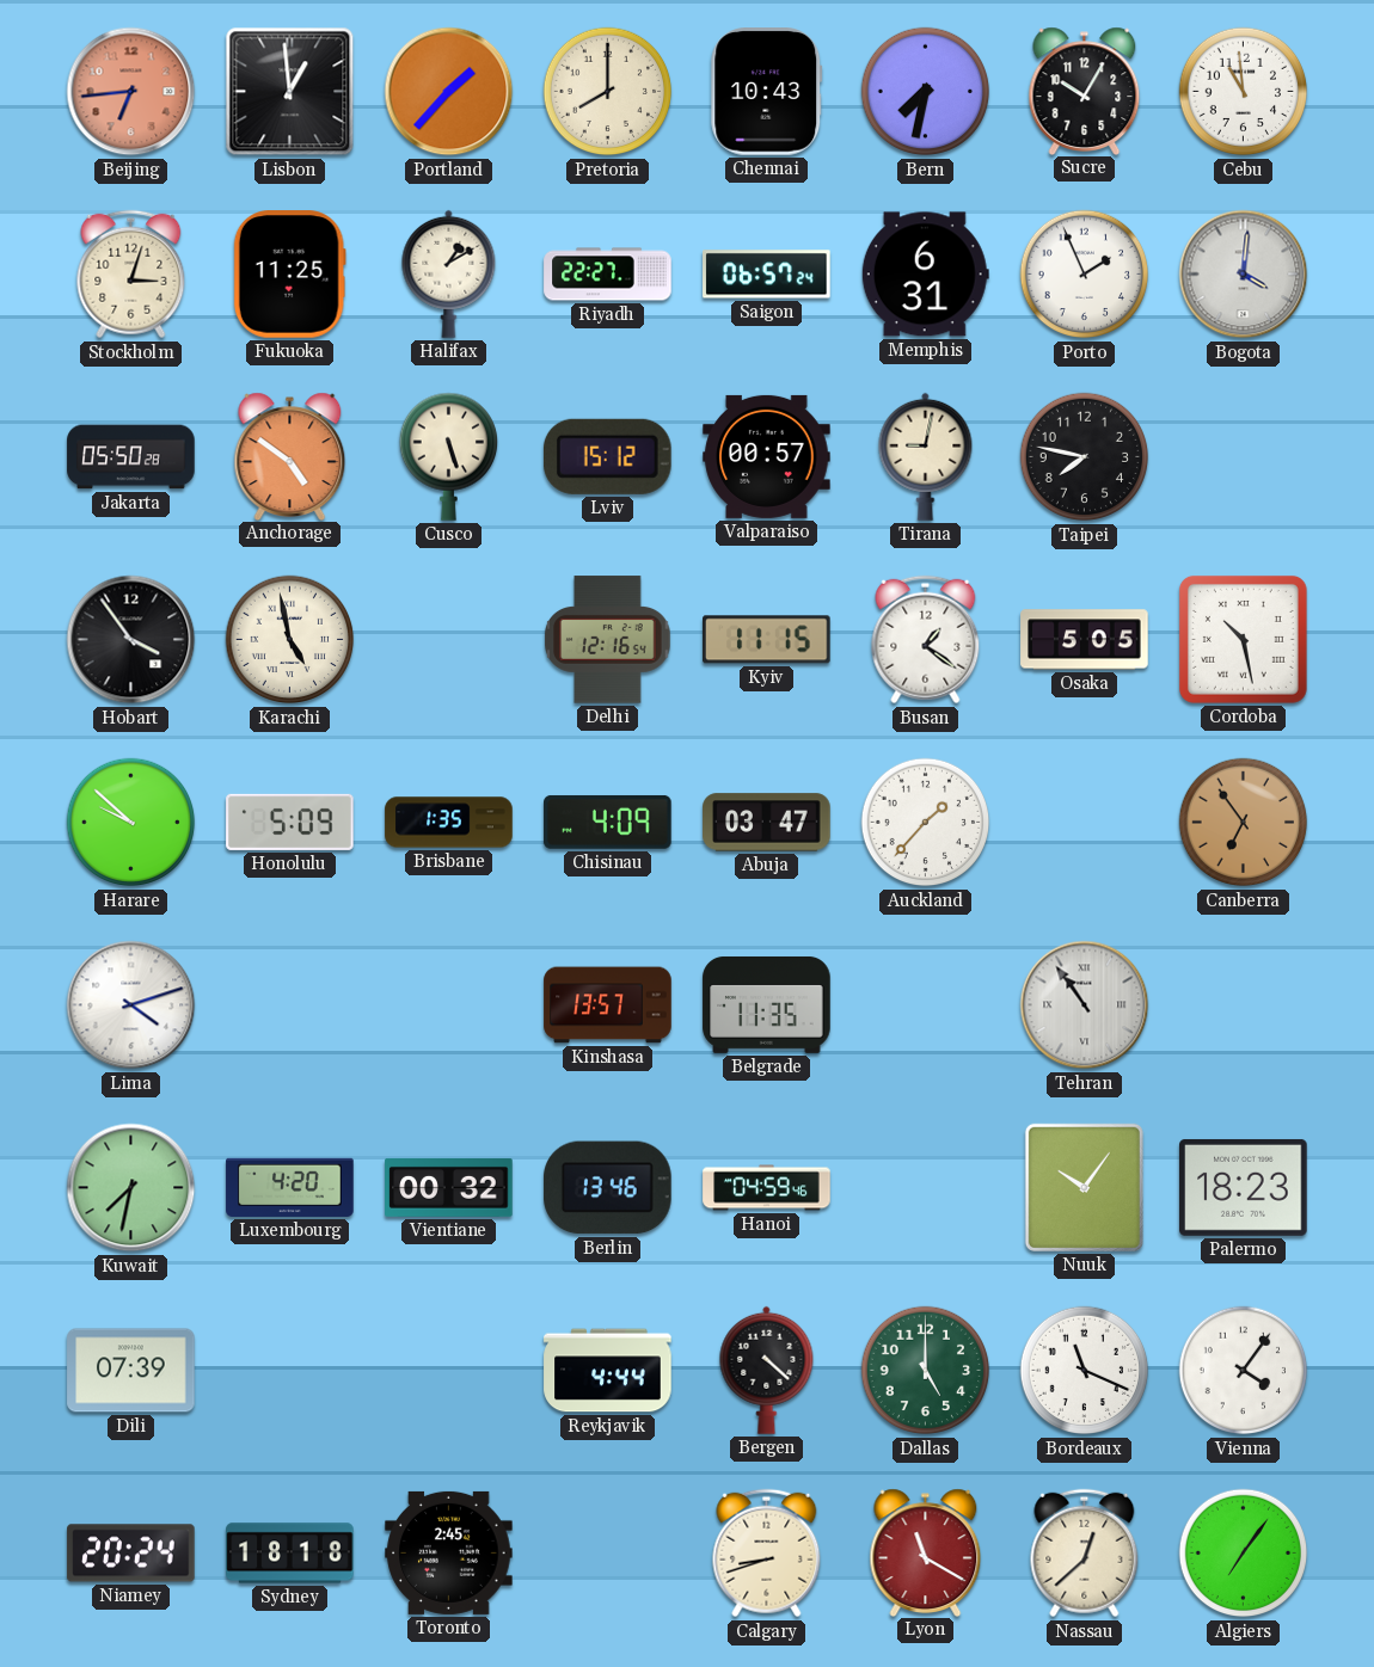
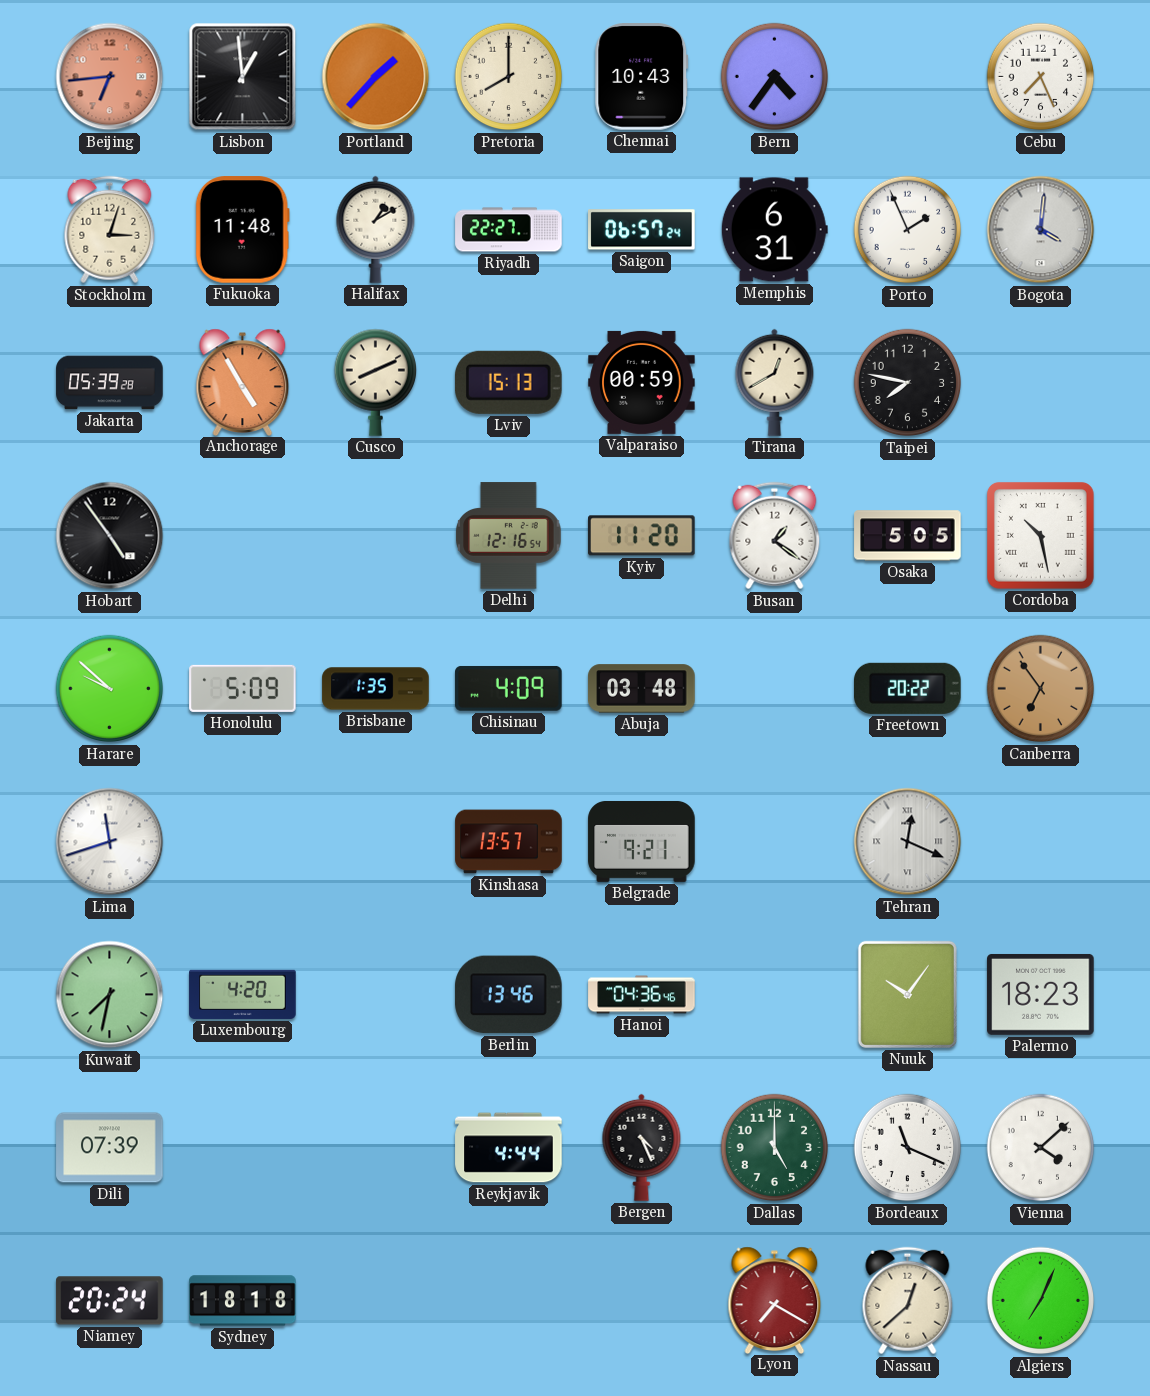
Bern: 7:32 -> 4:36
Sucre: 10:05 -> none
Cebu: 10:59 -> 7:26
Fukuoka: 11:25 -> 11:48
Jakarta: 05:50 -> 05:39
Anchorage: 4:51 -> 4:55
Cusco: 5:27 -> 8:11
Lviv: 15:12 -> 15:13
Valparaiso: 00:57 -> 00:59
Tirana: 9:02 -> 12:40
Hobart: 3:54 -> 4:54
Karachi: 4:58 -> none
Kyiv: 11:15 -> 11:20
Abuja: 03:47 -> 03:48
Auckland: 1:37 -> none
Freetown: none -> 20:22
Lima: 4:12 -> 11:42
Belgrade: 11:35 -> 9:21
Tehran: 10:54 -> 12:19
Vientiane: 00:32 -> none
Hanoi: 04:59 -> 04:36
Bergen: 4:22 -> 4:26
Vienna: 4:06 -> 4:08
Toronto: 2:45 -> none
Calgary: 8:42 -> none
Lyon: 11:20 -> 7:20
Algiers: 7:06 -> 7:04
